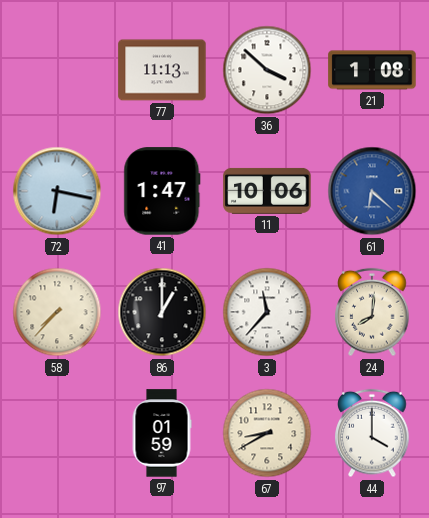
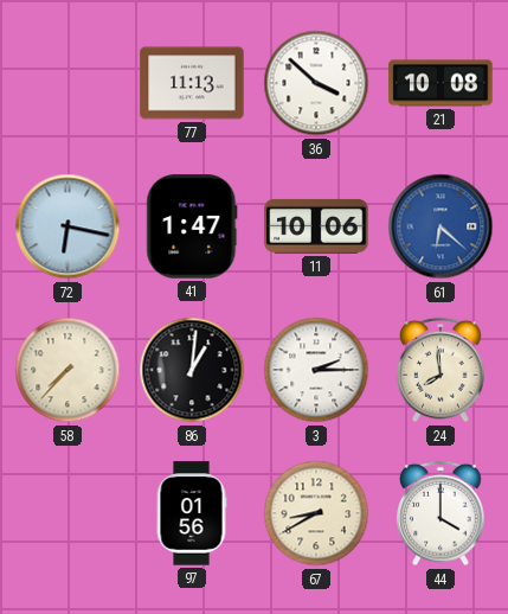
21: 1:08 -> 10:08
86: 1:00 -> 1:01
3: 11:37 -> 2:15
24: 8:01 -> 7:59
97: 01:59 -> 01:56
